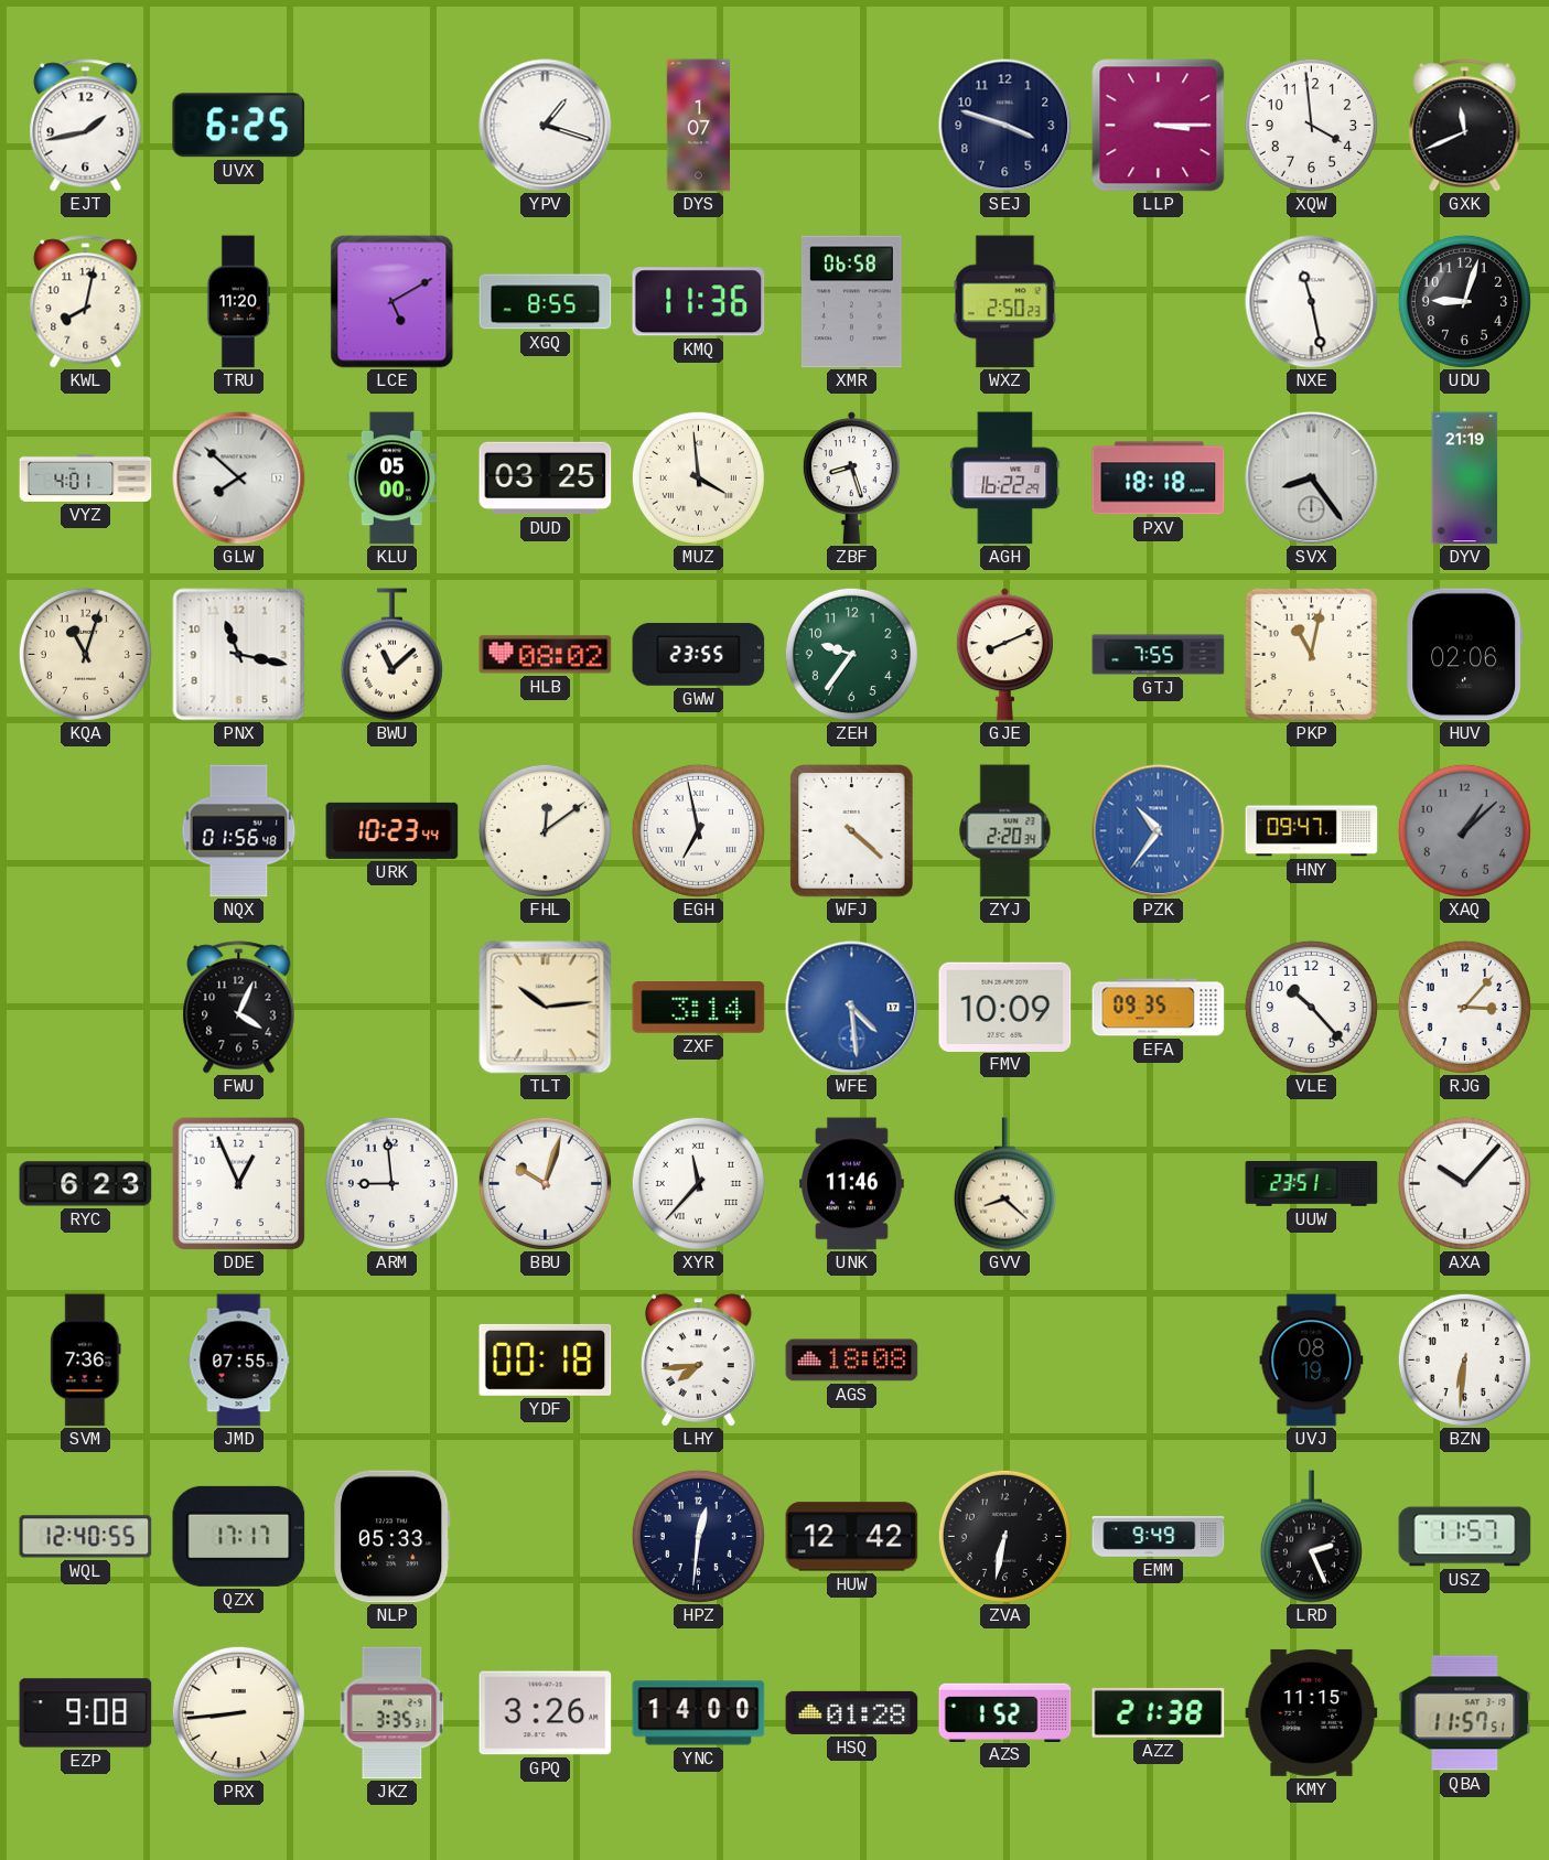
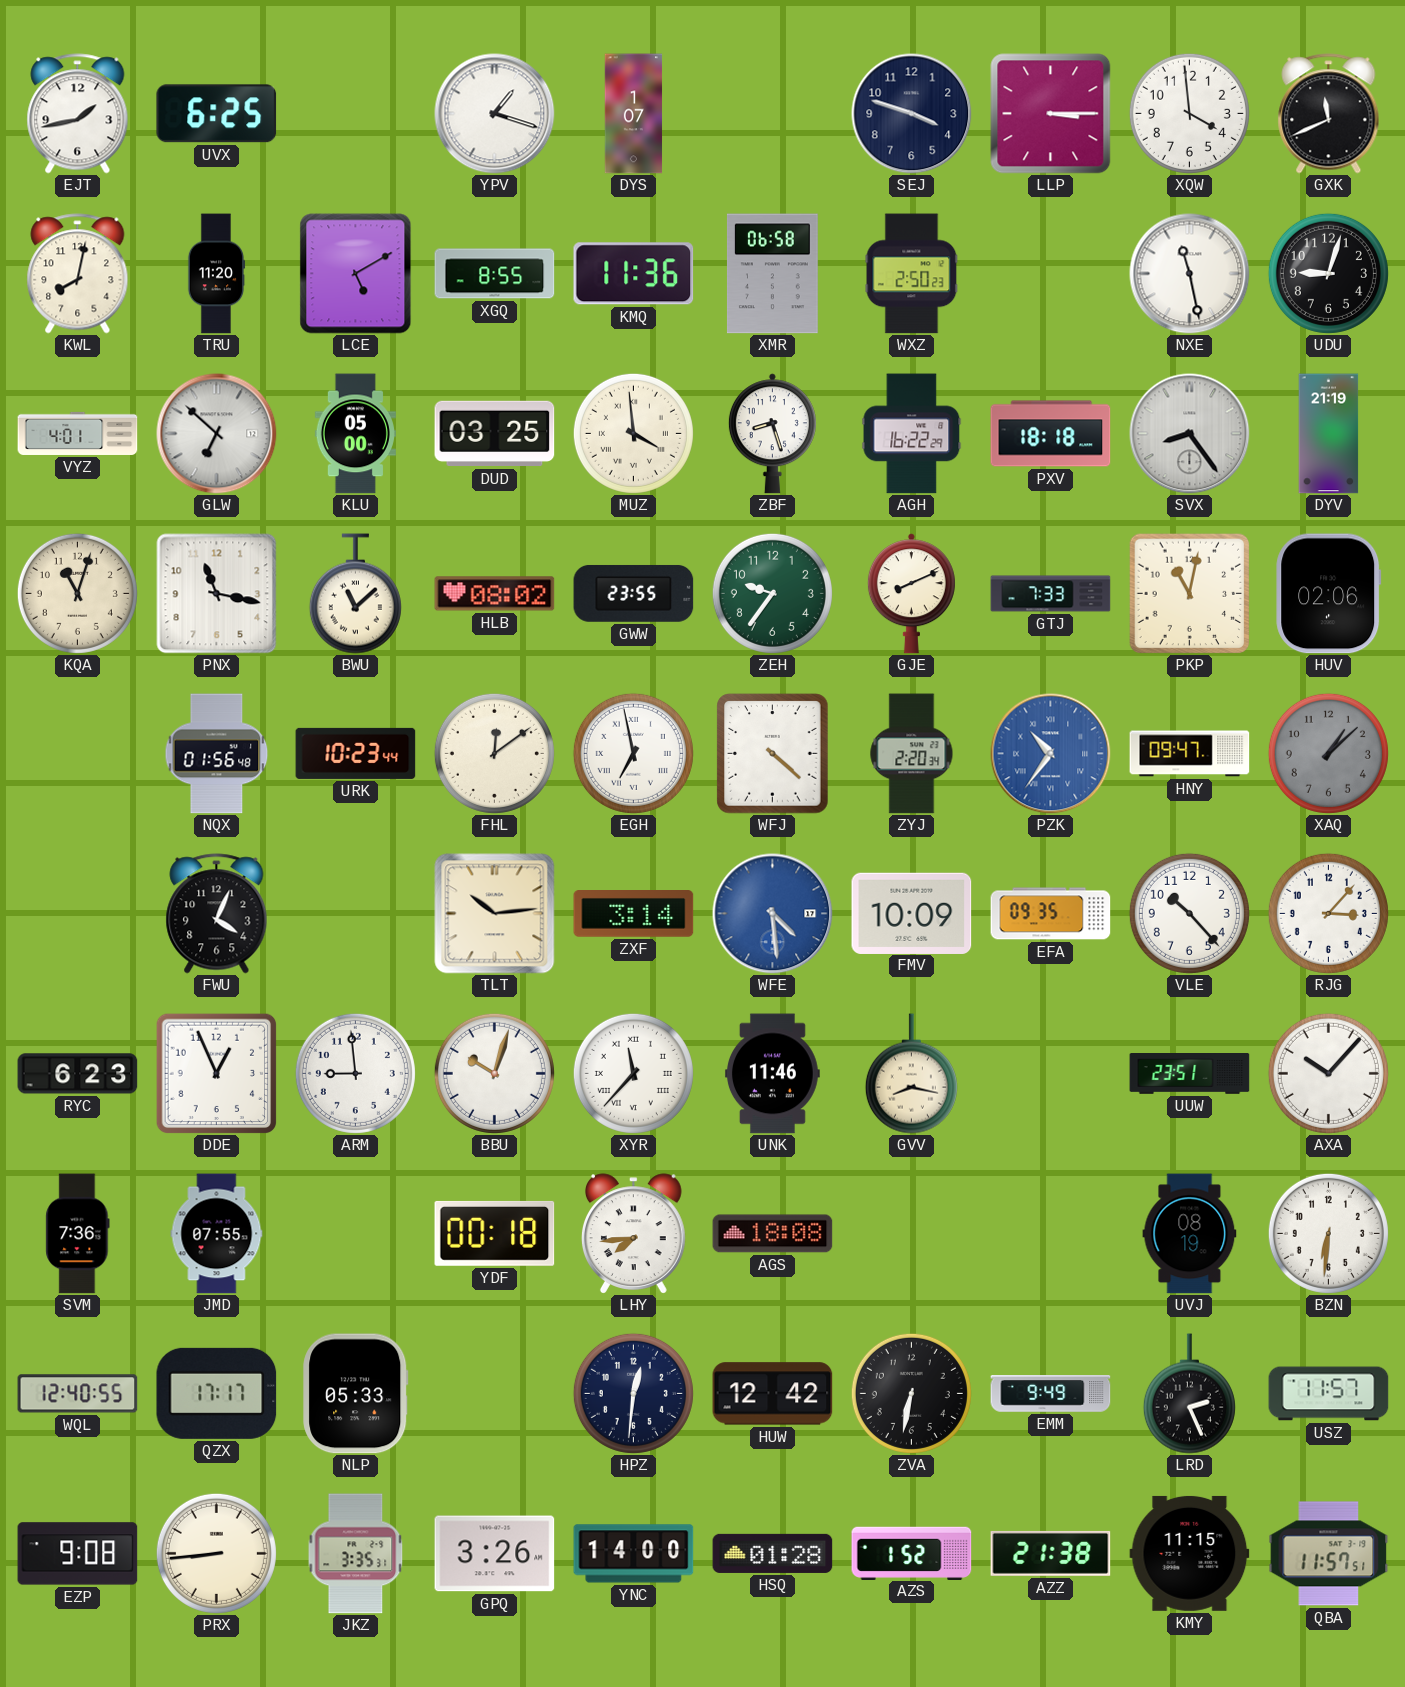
GLW: 7:52 -> 6:52
GTJ: 7:55 -> 7:33
GVV: 8:22 -> 8:17
